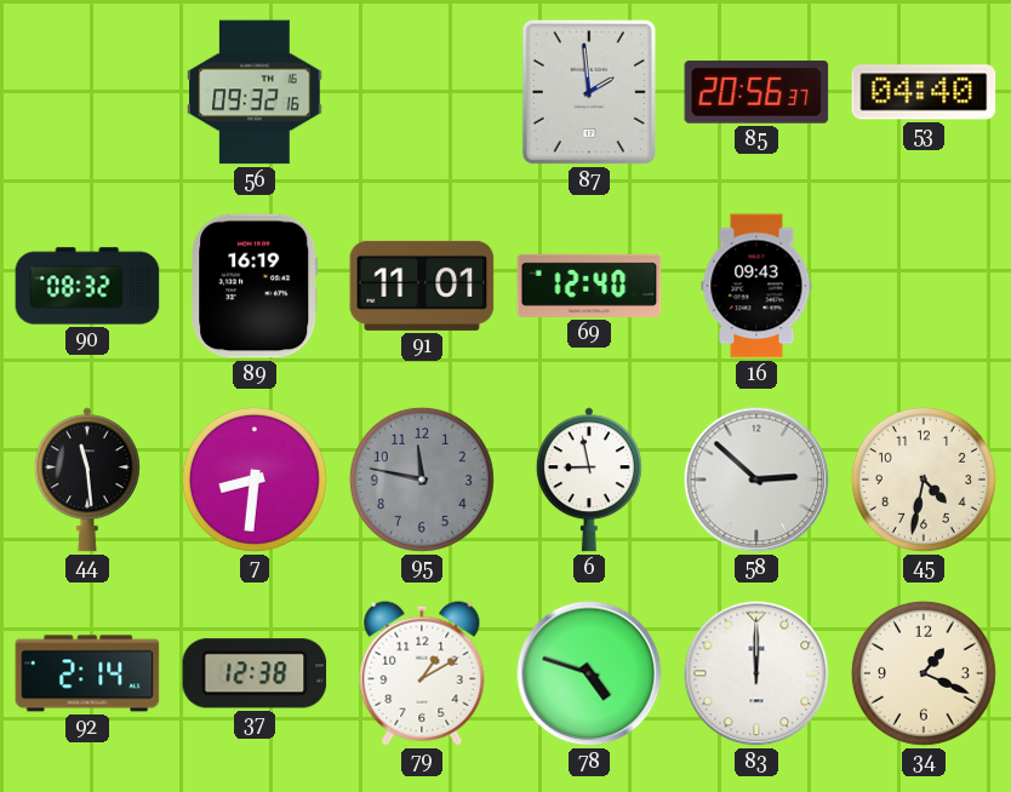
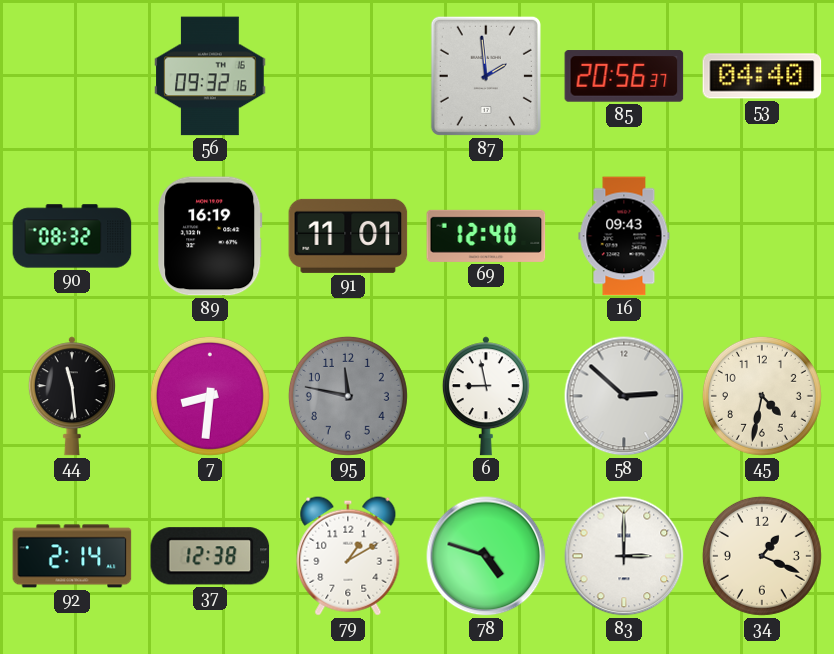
83: 12:00 -> 3:00
